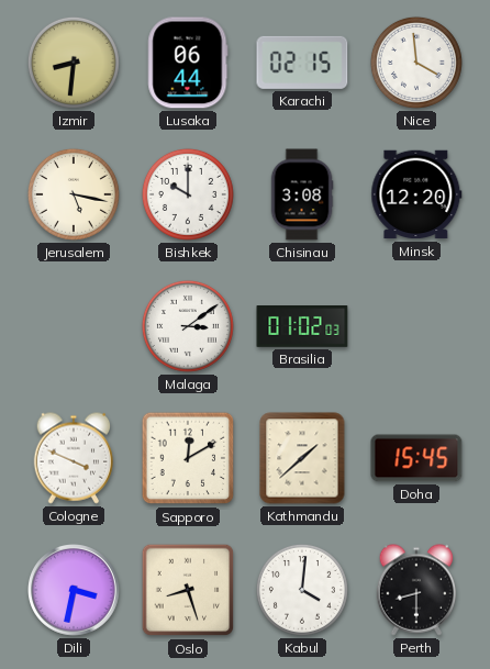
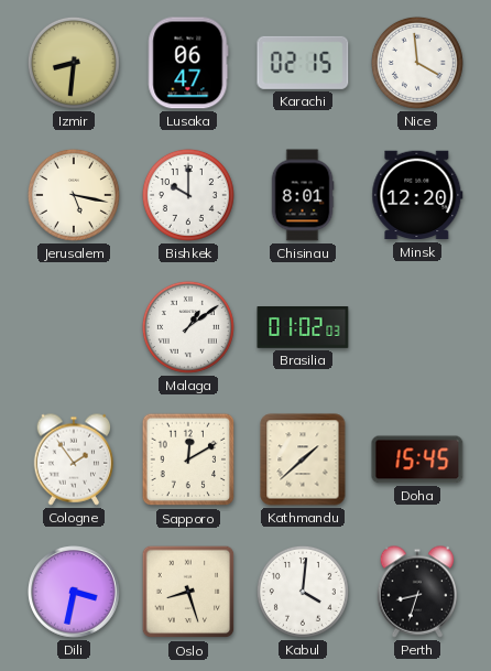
Lusaka: 06:44 -> 06:47
Chisinau: 3:08 -> 8:01
Malaga: 3:09 -> 1:09
Cologne: 3:49 -> 1:54
Perth: 8:30 -> 8:33
